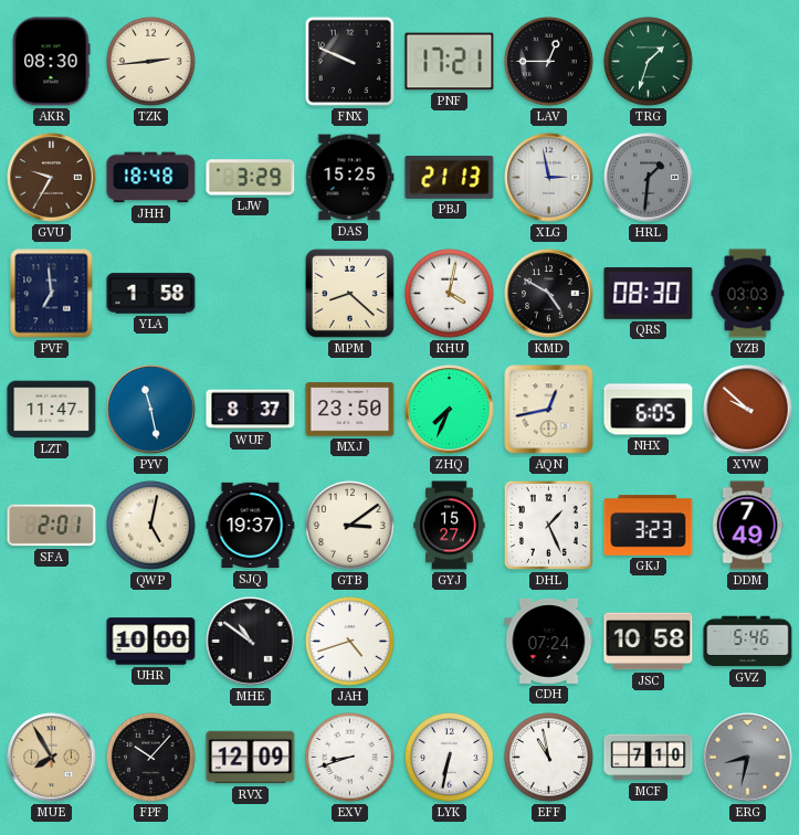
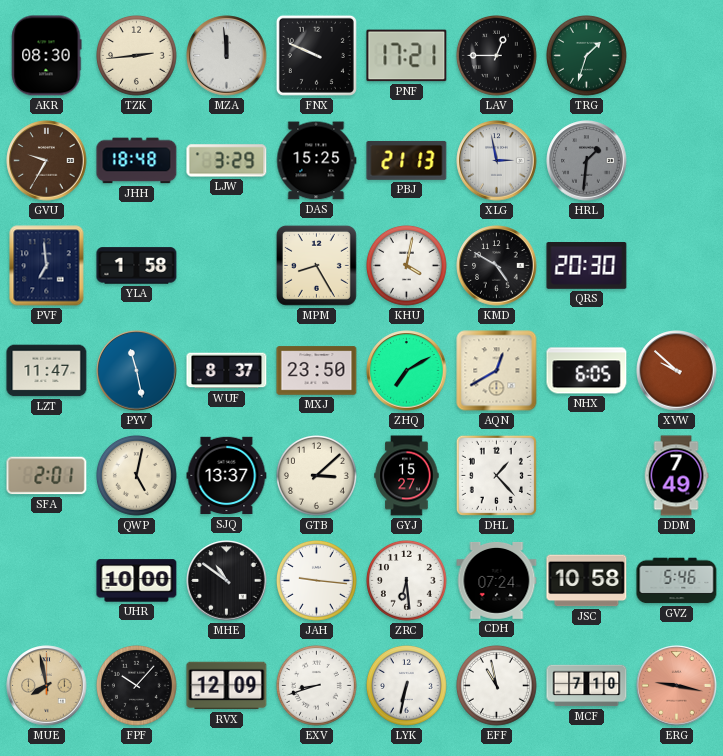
MZA: none -> 11:59
MPM: 8:22 -> 8:25
QRS: 08:30 -> 20:30
YZB: 03:03 -> none
ZHQ: 7:34 -> 7:10
AQN: 12:43 -> 12:40
SJQ: 19:37 -> 13:37
GTB: 3:09 -> 3:08
DHL: 1:26 -> 1:23
GKJ: 3:23 -> none
JAH: 4:42 -> 9:16
ZRC: none -> 6:29
MUE: 7:55 -> 7:58
ERG: 8:32 -> 9:17
ERG dial: grey -> salmon
